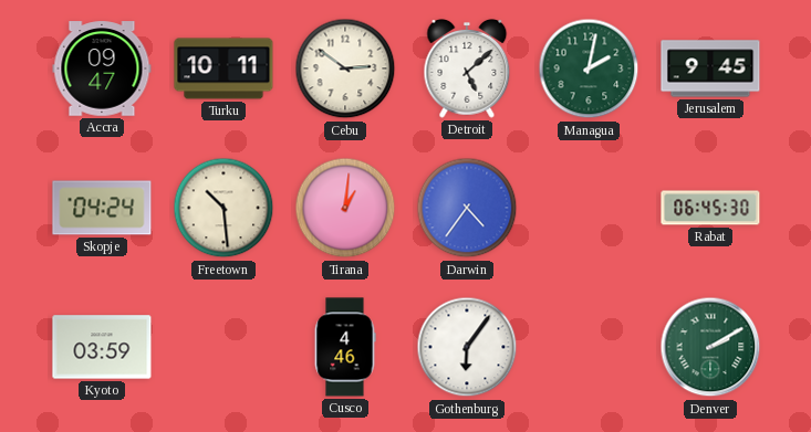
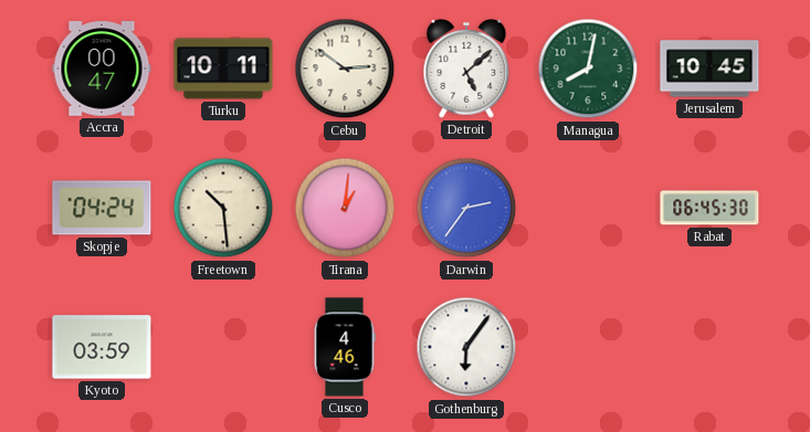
Accra: 09:47 -> 00:47
Managua: 2:02 -> 8:02
Jerusalem: 9:45 -> 10:45
Darwin: 4:36 -> 2:36
Denver: 2:10 -> none
